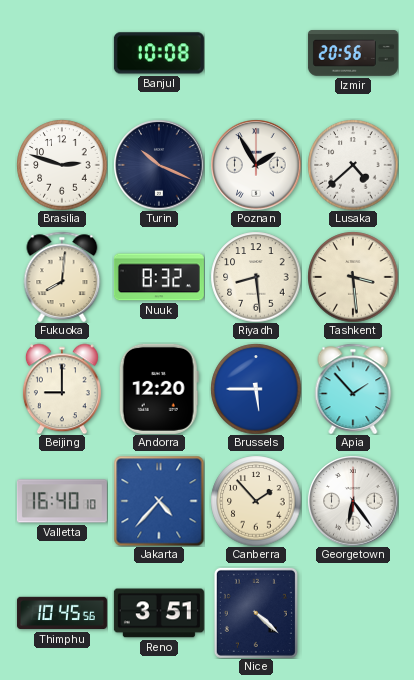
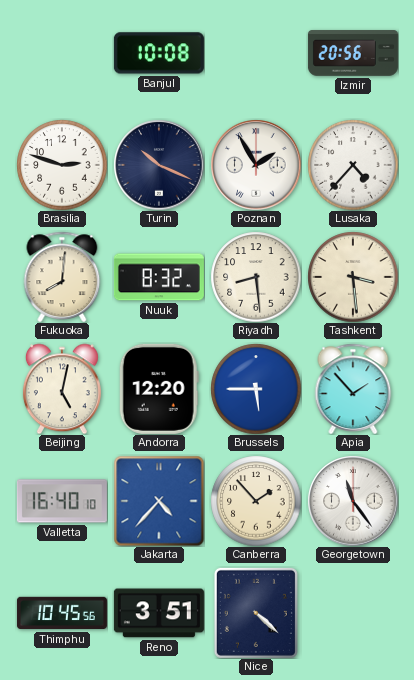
Lusaka: 4:38 -> 4:37
Beijing: 9:00 -> 5:02
Georgetown: 6:24 -> 11:24
